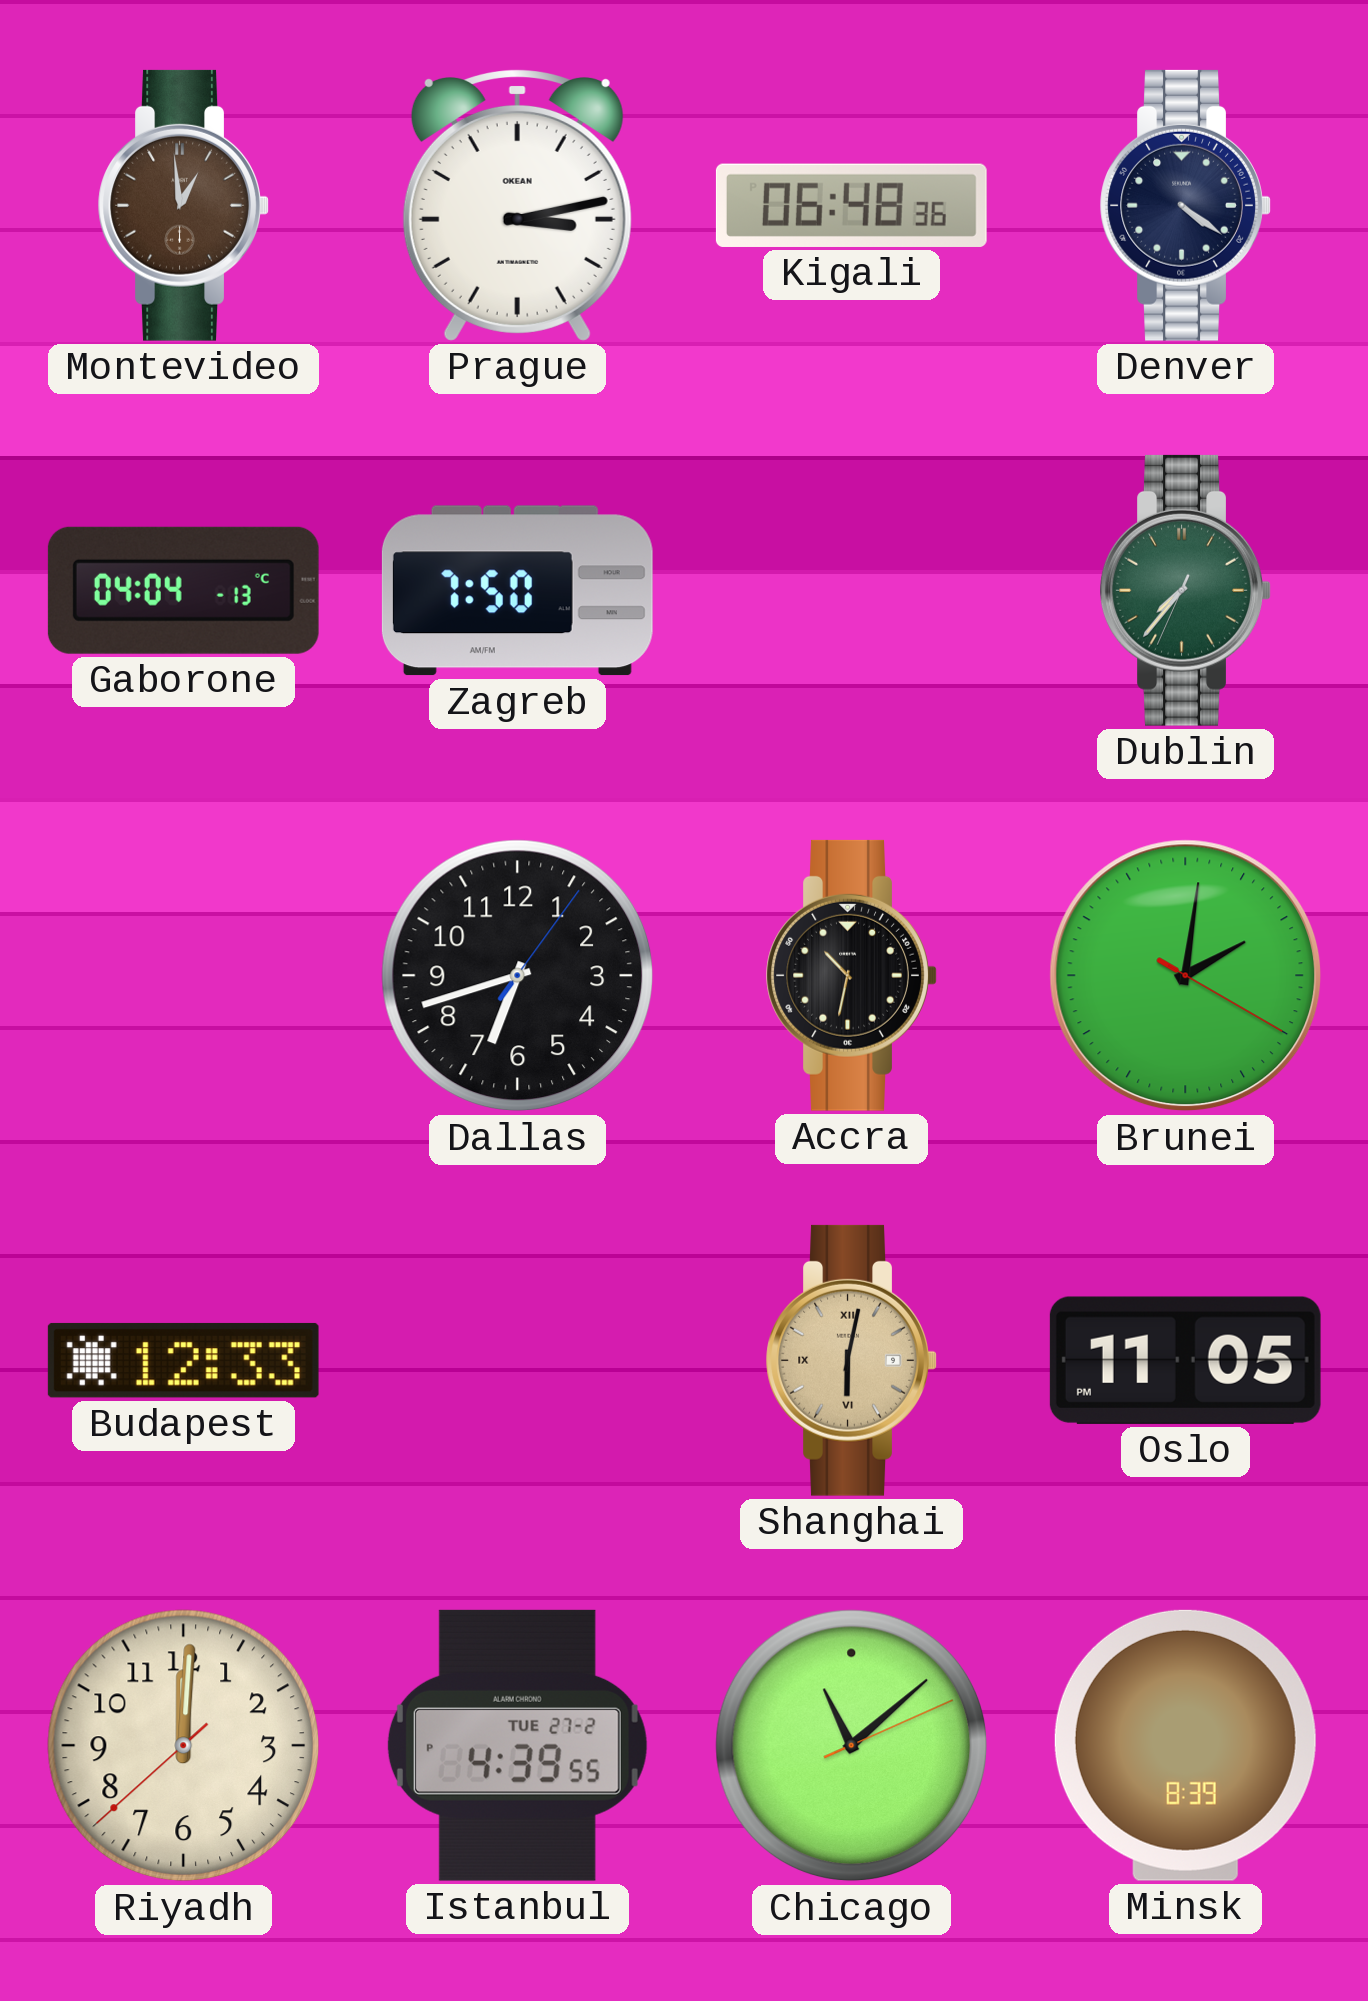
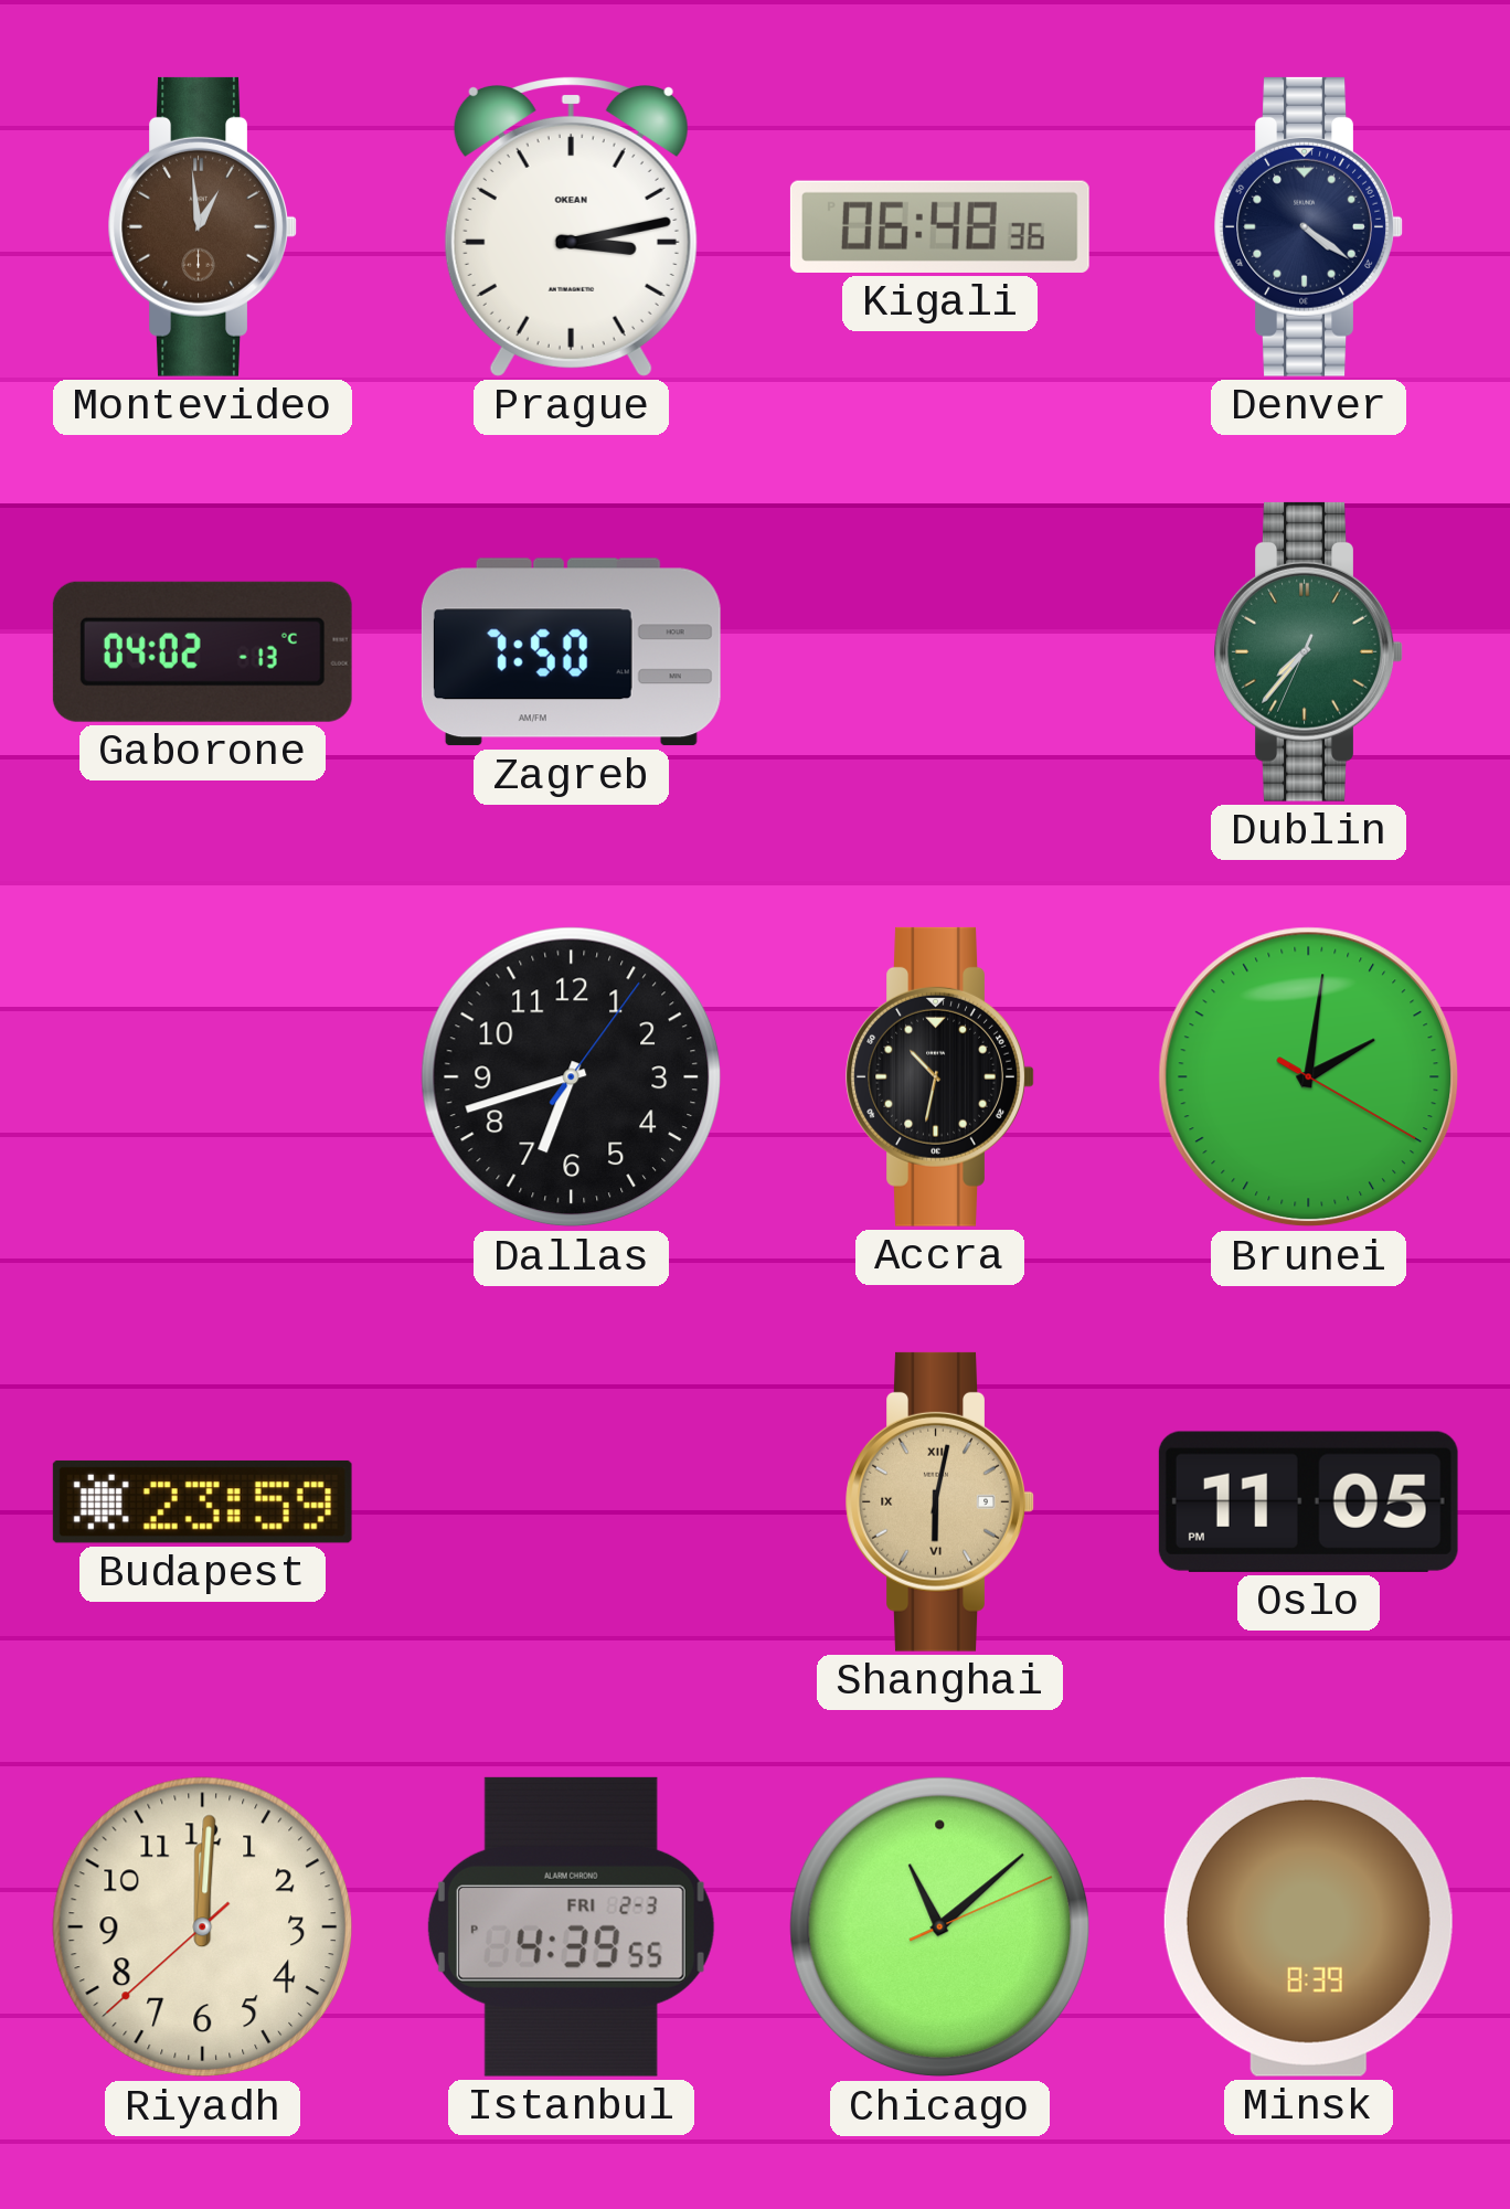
Gaborone: 04:04 -> 04:02
Budapest: 12:33 -> 23:59
Istanbul date: TUE 27-2 -> FRI 2-3
